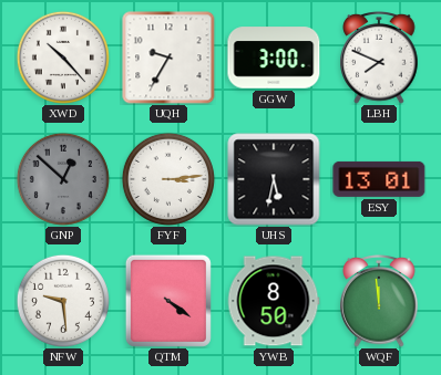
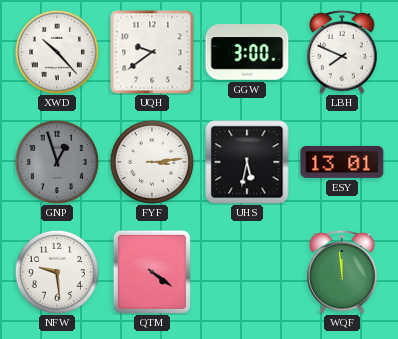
UQH: 9:35 -> 9:39
GNP: 12:52 -> 12:57
YWB: 8:50 -> none
